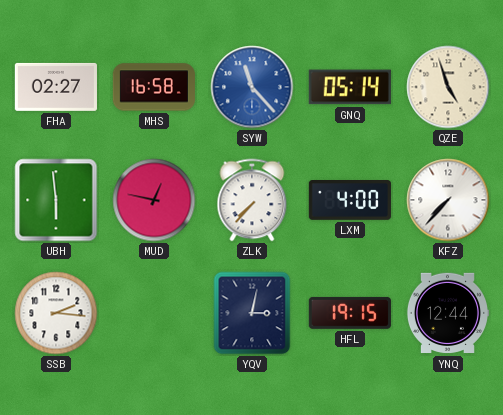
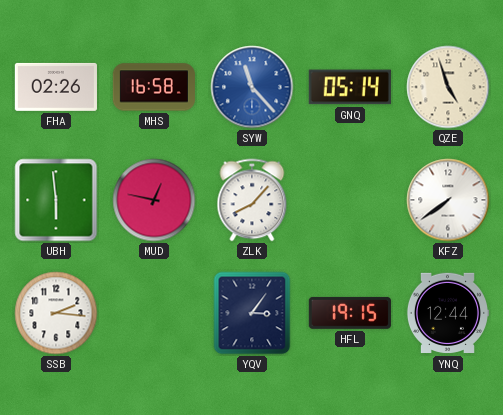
FHA: 02:27 -> 02:26
ZLK: 7:37 -> 8:07
LXM: 4:00 -> none
KFZ: 7:37 -> 7:39
YQV: 3:02 -> 3:06
